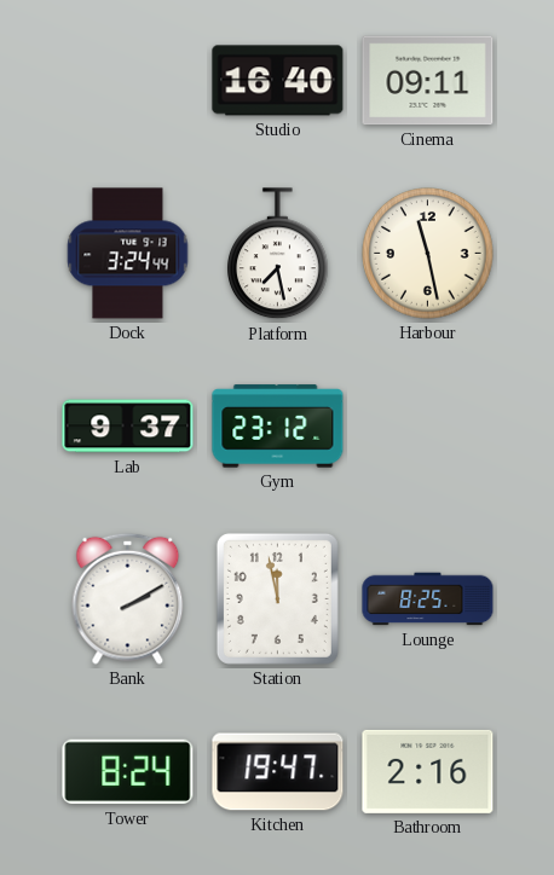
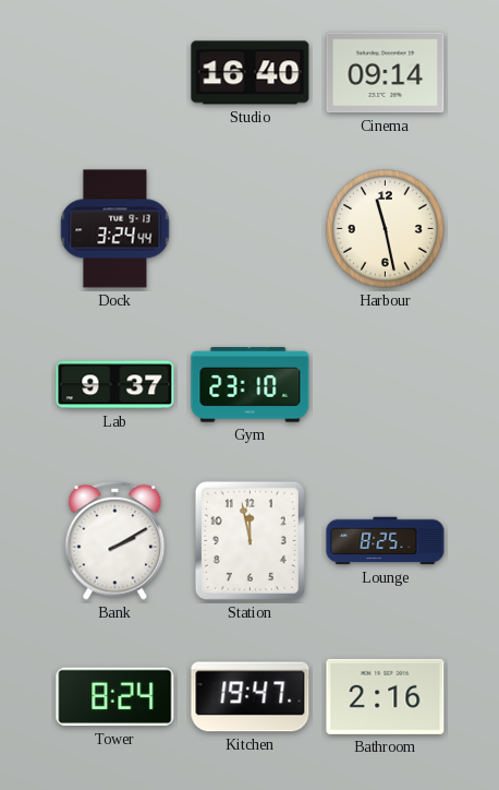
Cinema: 09:11 -> 09:14
Platform: 7:28 -> none
Gym: 23:12 -> 23:10
